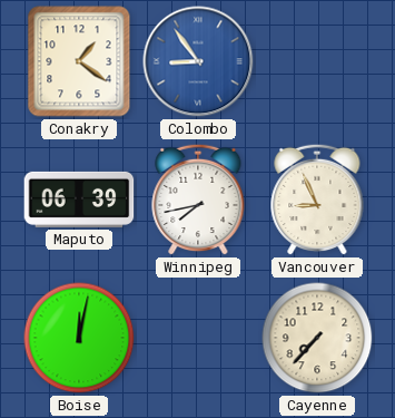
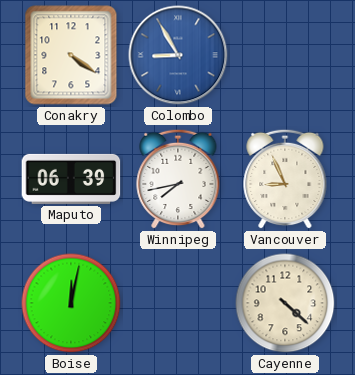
Conakry: 1:21 -> 4:21
Colombo: 8:54 -> 8:55
Cayenne: 7:37 -> 4:22
